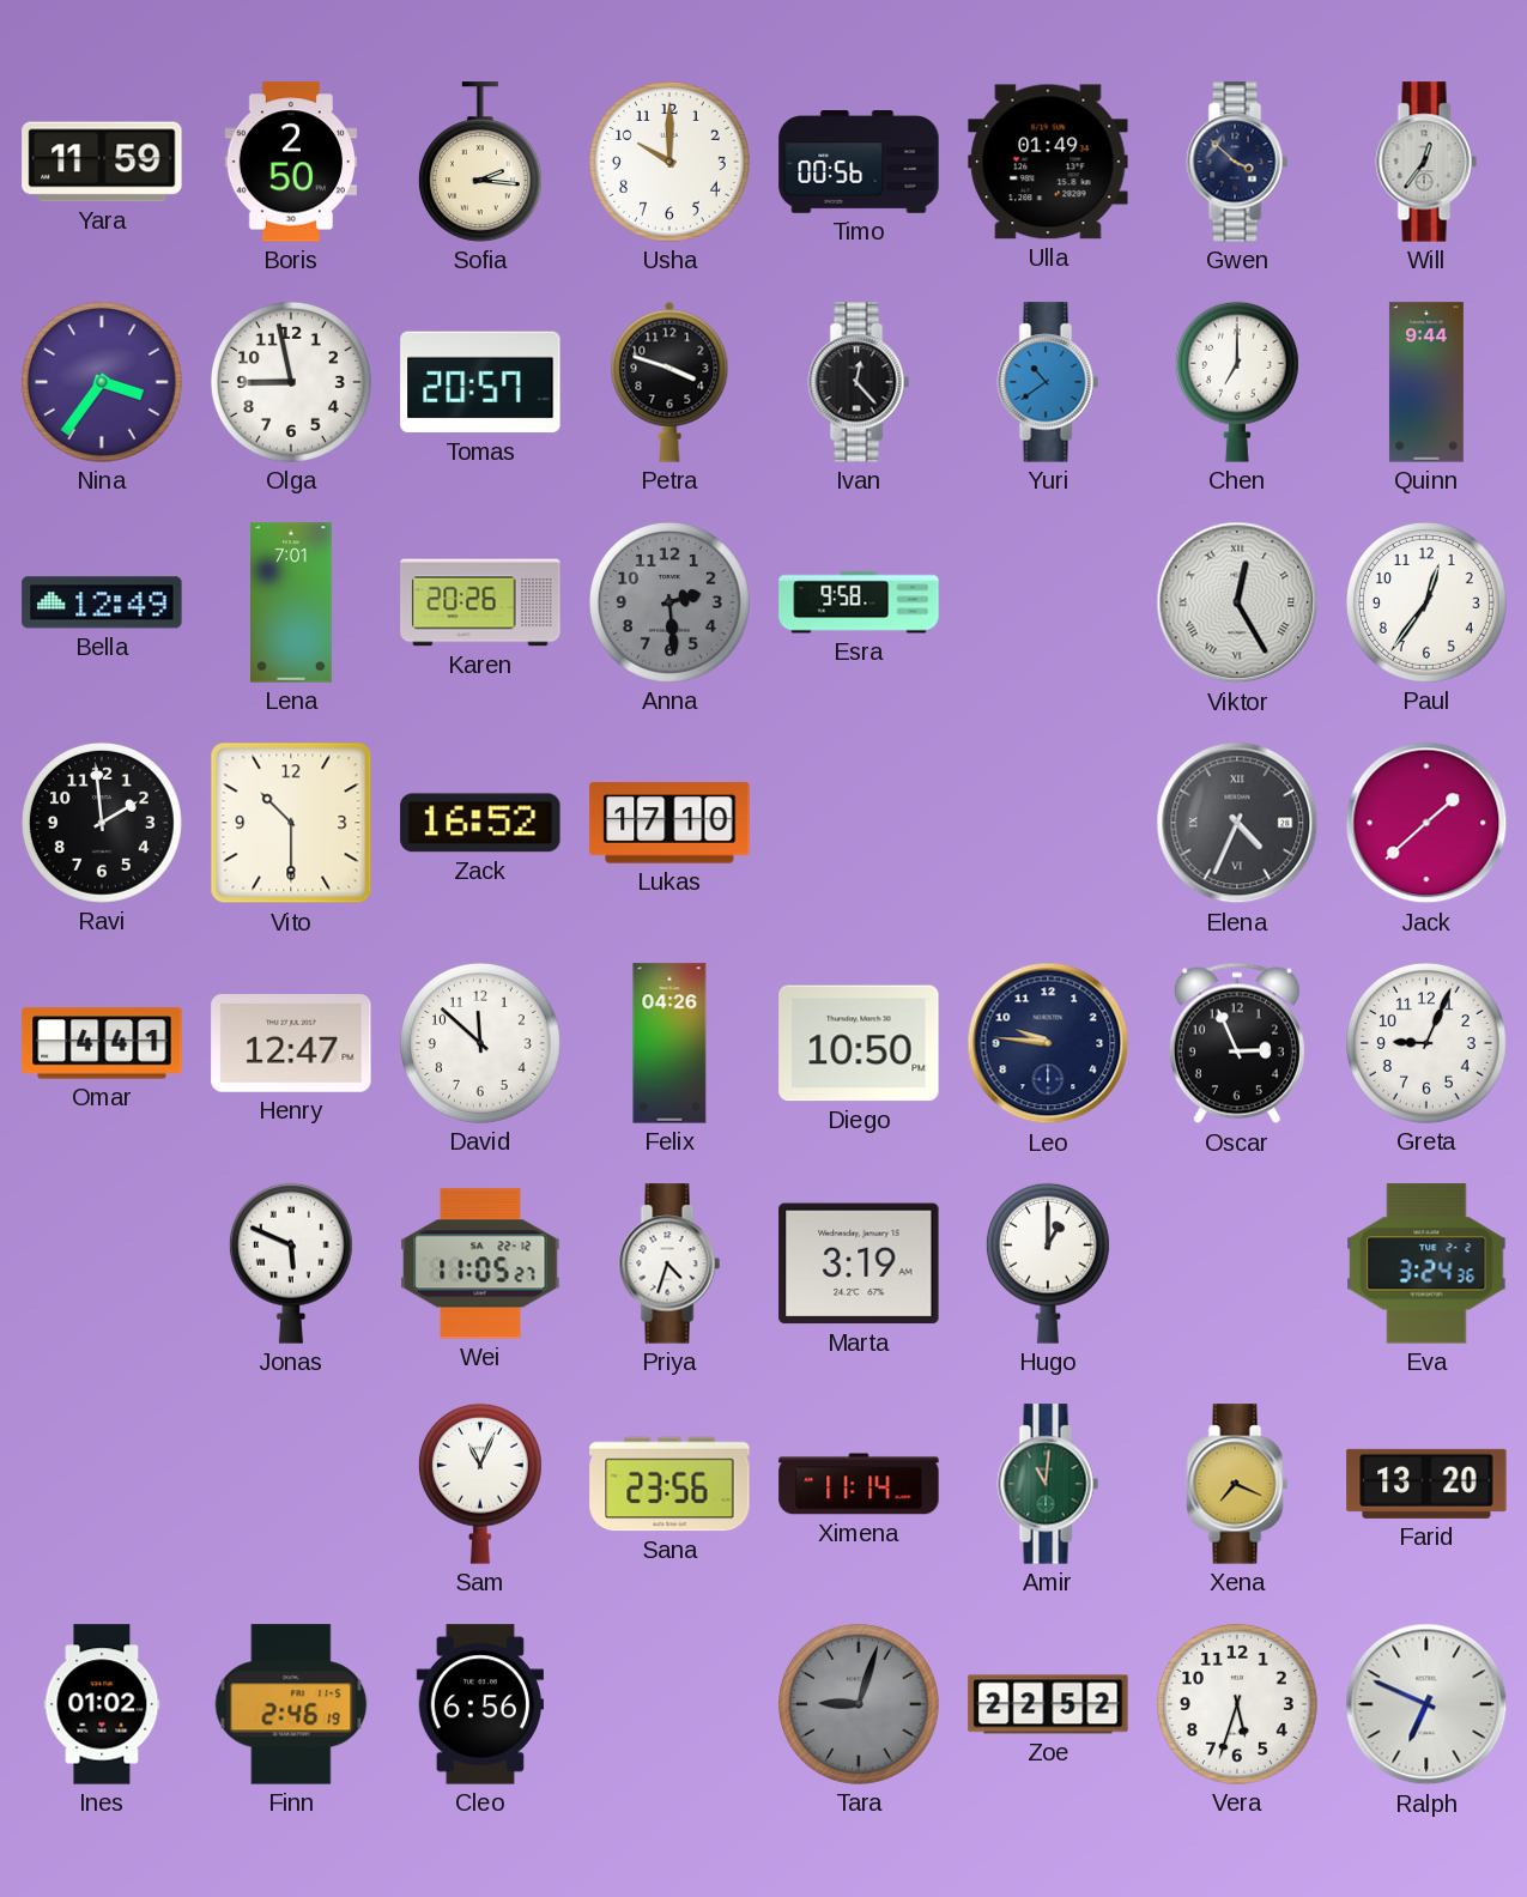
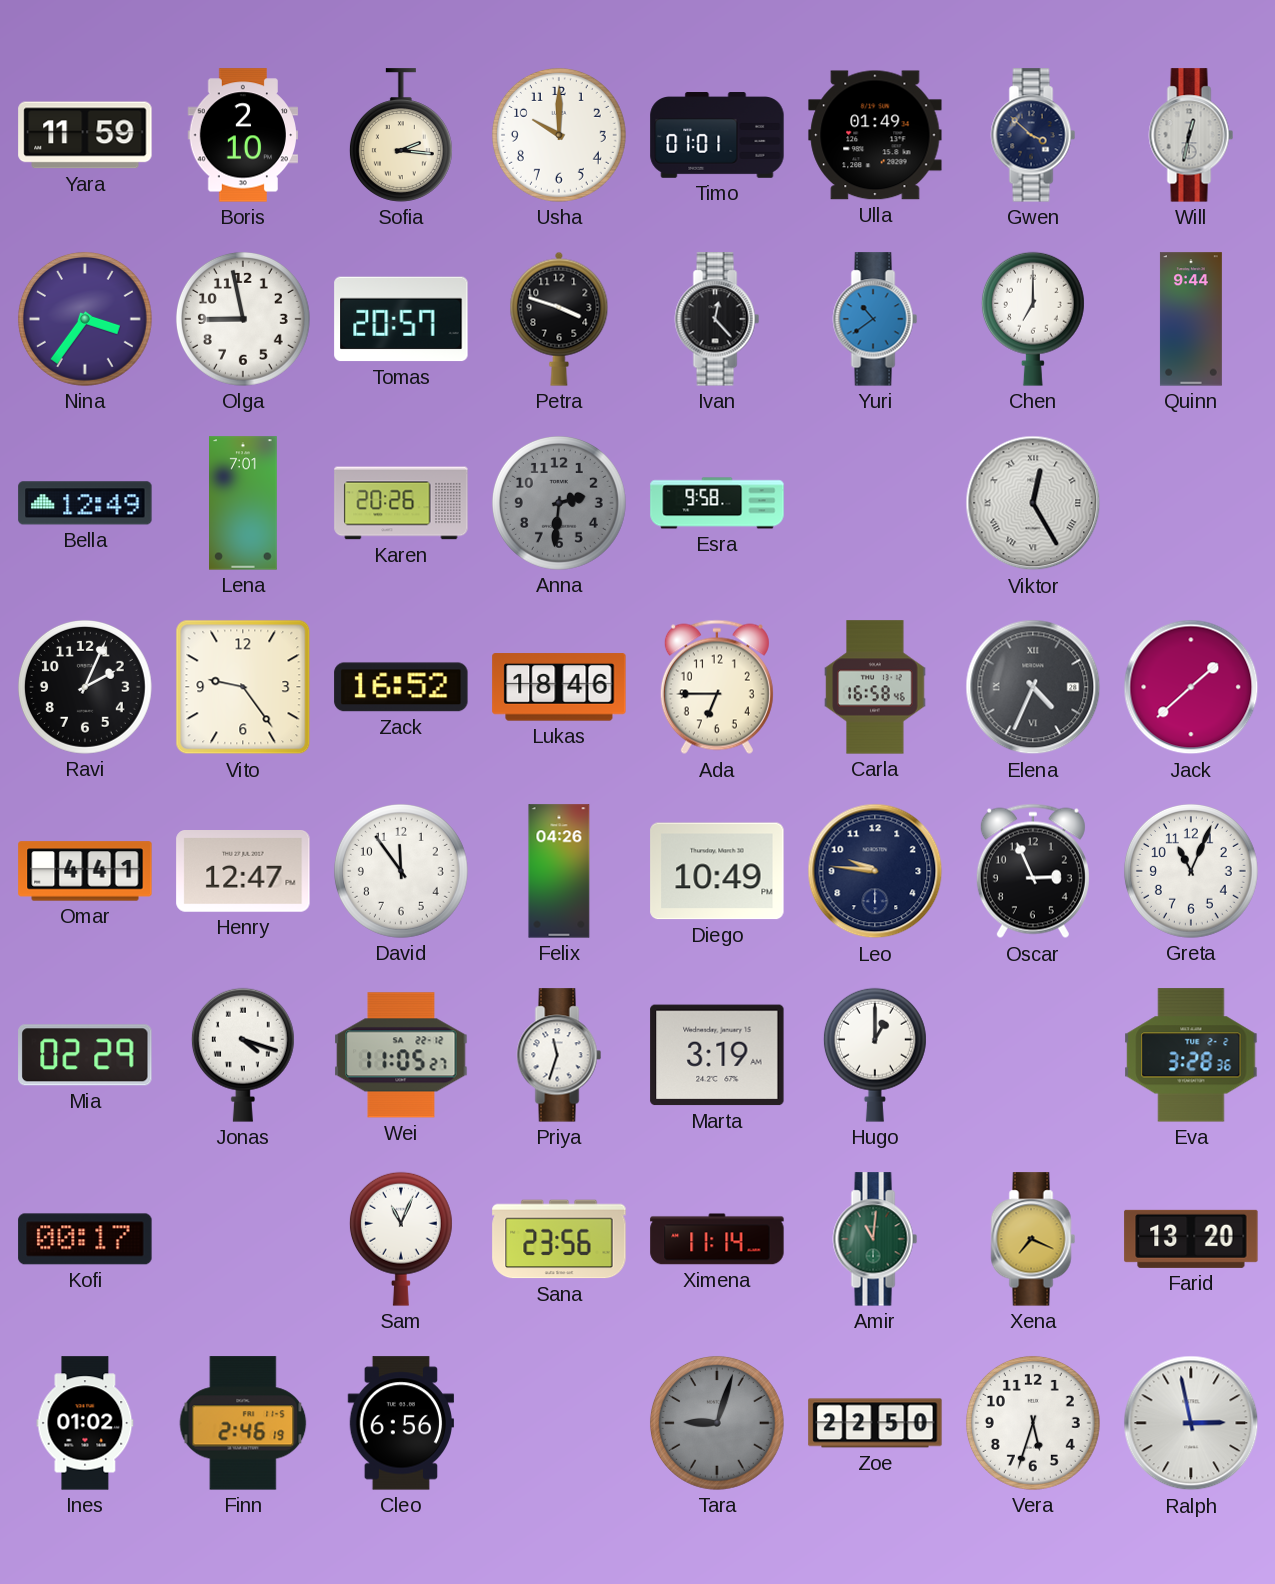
Boris: 2:50 -> 2:10
Timo: 00:56 -> 01:01
Will: 12:36 -> 12:32
Anna: 2:29 -> 2:31
Paul: 12:36 -> none
Ravi: 1:59 -> 2:04
Vito: 10:30 -> 9:24
Lukas: 17:10 -> 18:46
Ada: none -> 6:45
Carla: none -> 16:58
David: 11:52 -> 11:54
Diego: 10:50 -> 10:49
Greta: 9:04 -> 11:04
Mia: none -> 02:29
Jonas: 5:49 -> 4:18
Priya: 4:33 -> 11:33
Eva: 3:24 -> 3:28
Kofi: none -> 00:17
Zoe: 22:52 -> 22:50
Ralph: 6:49 -> 2:58
